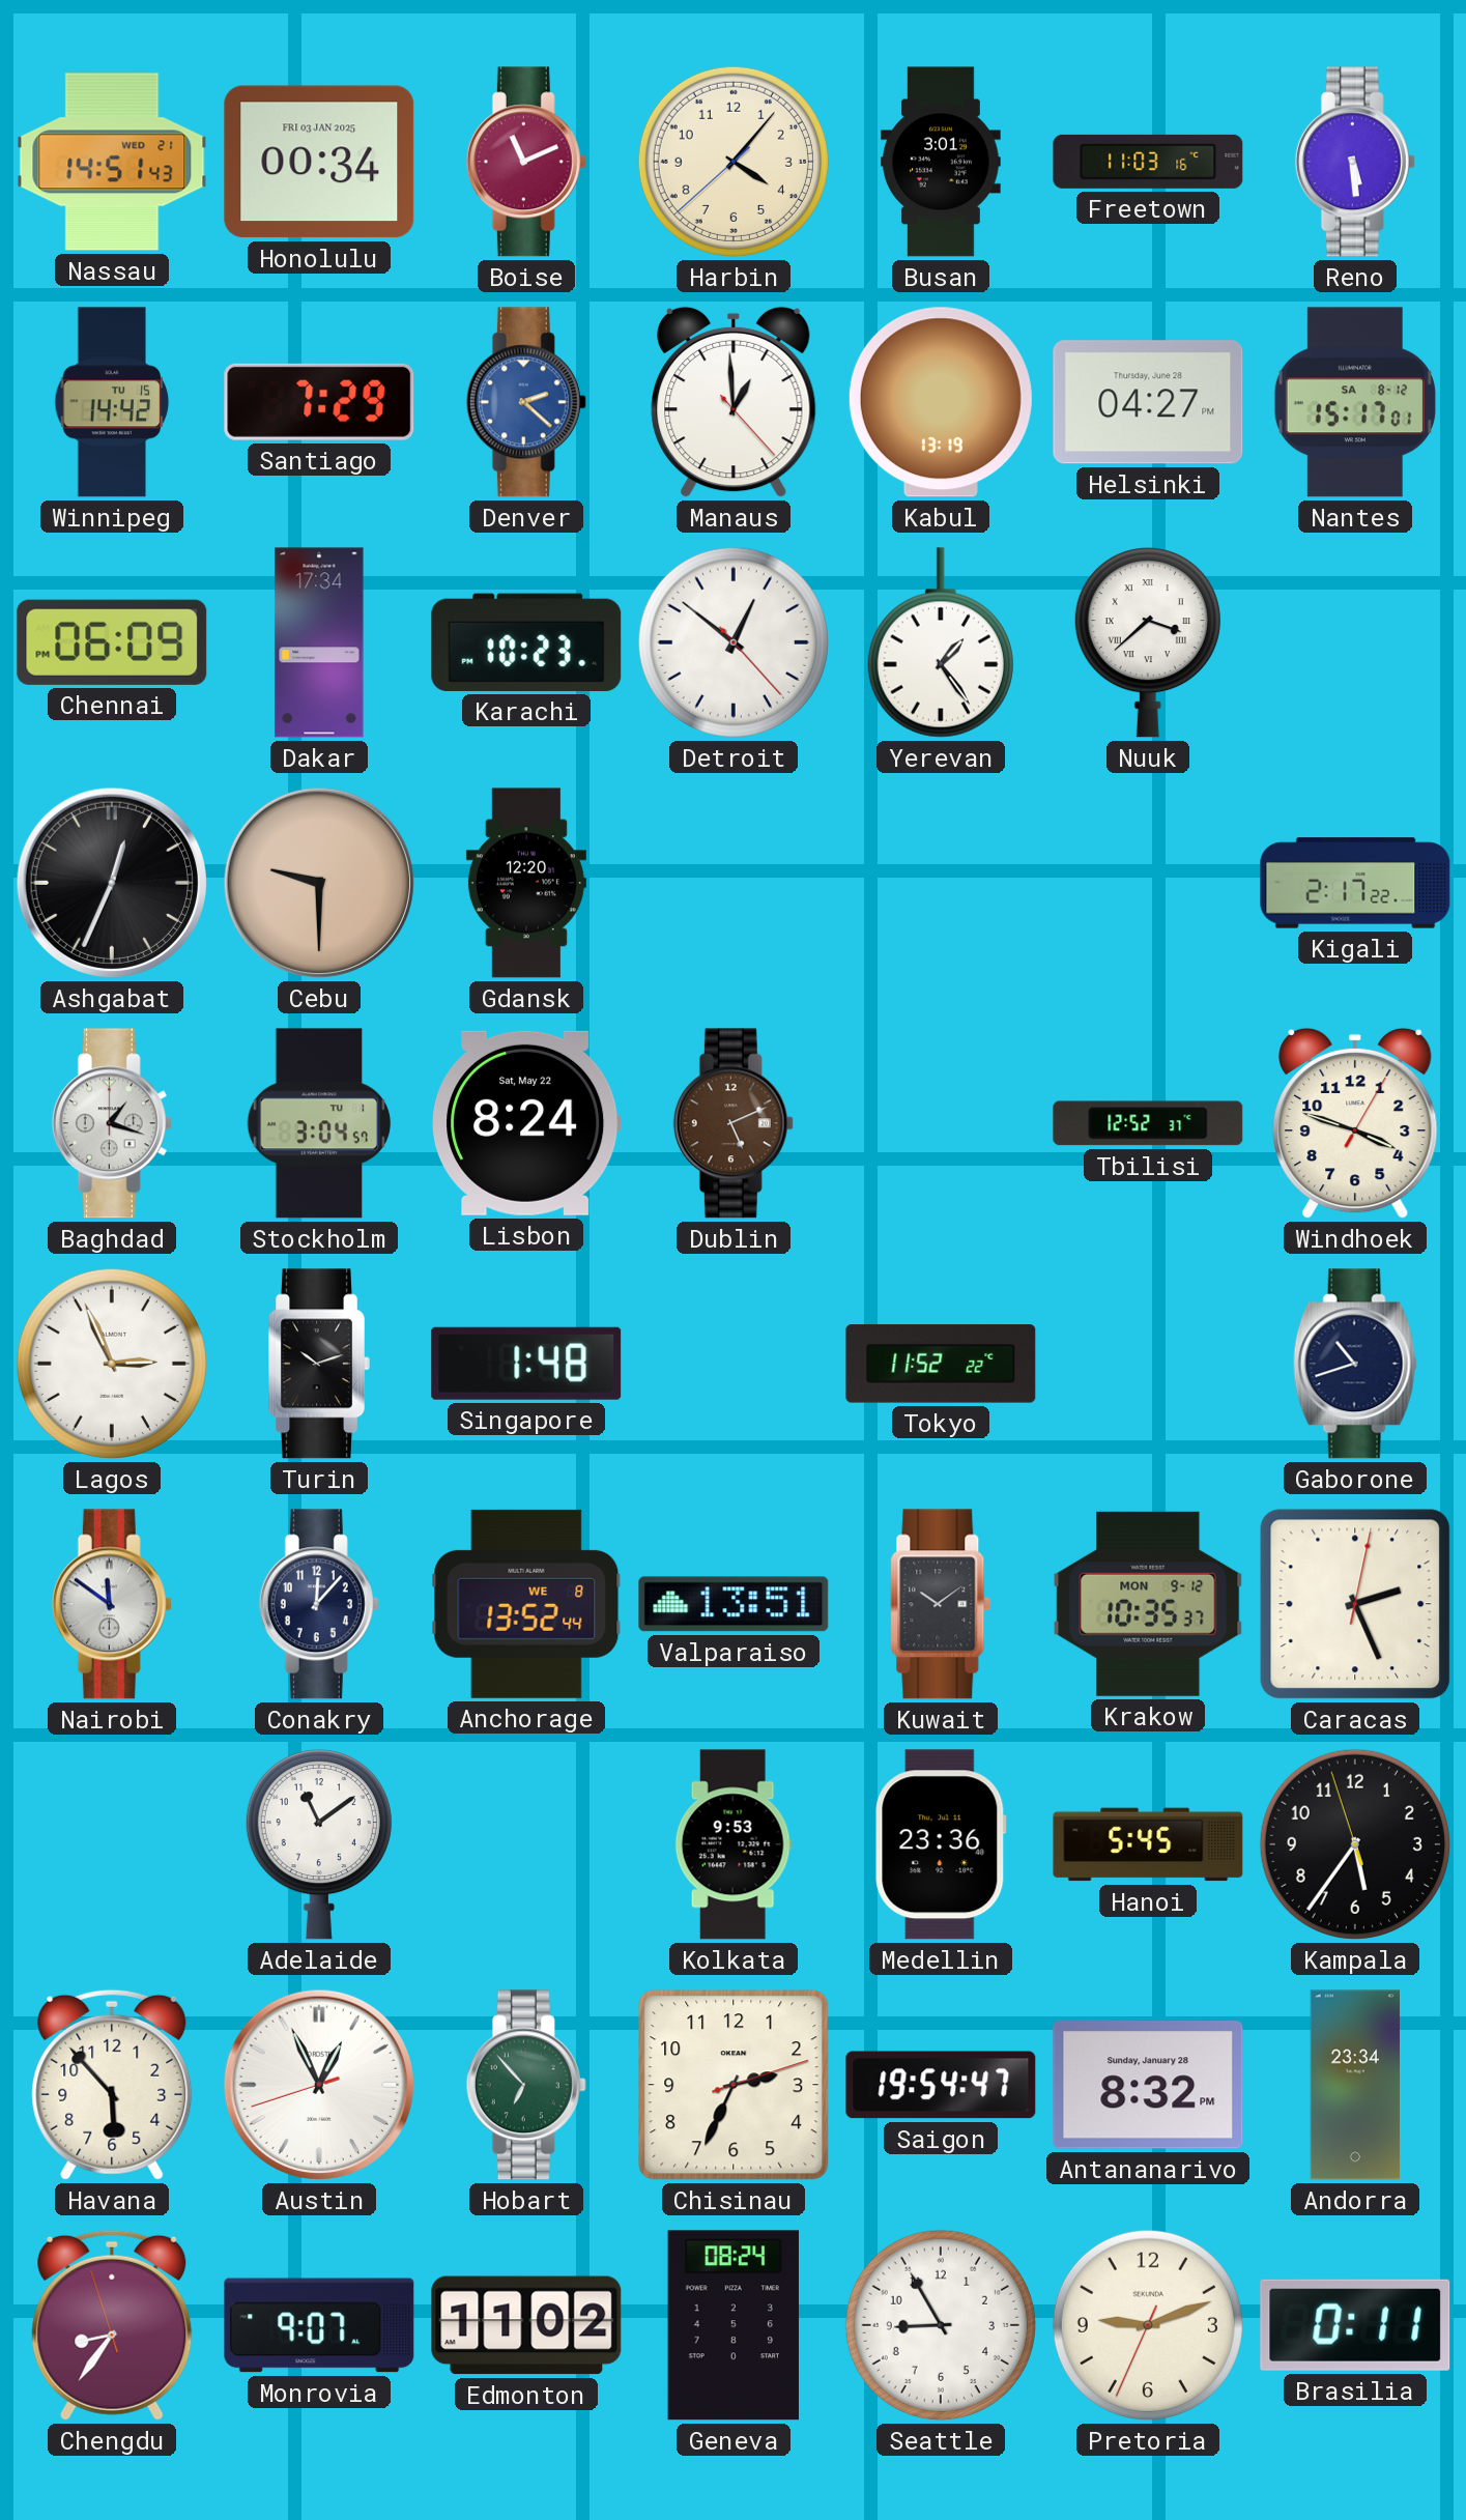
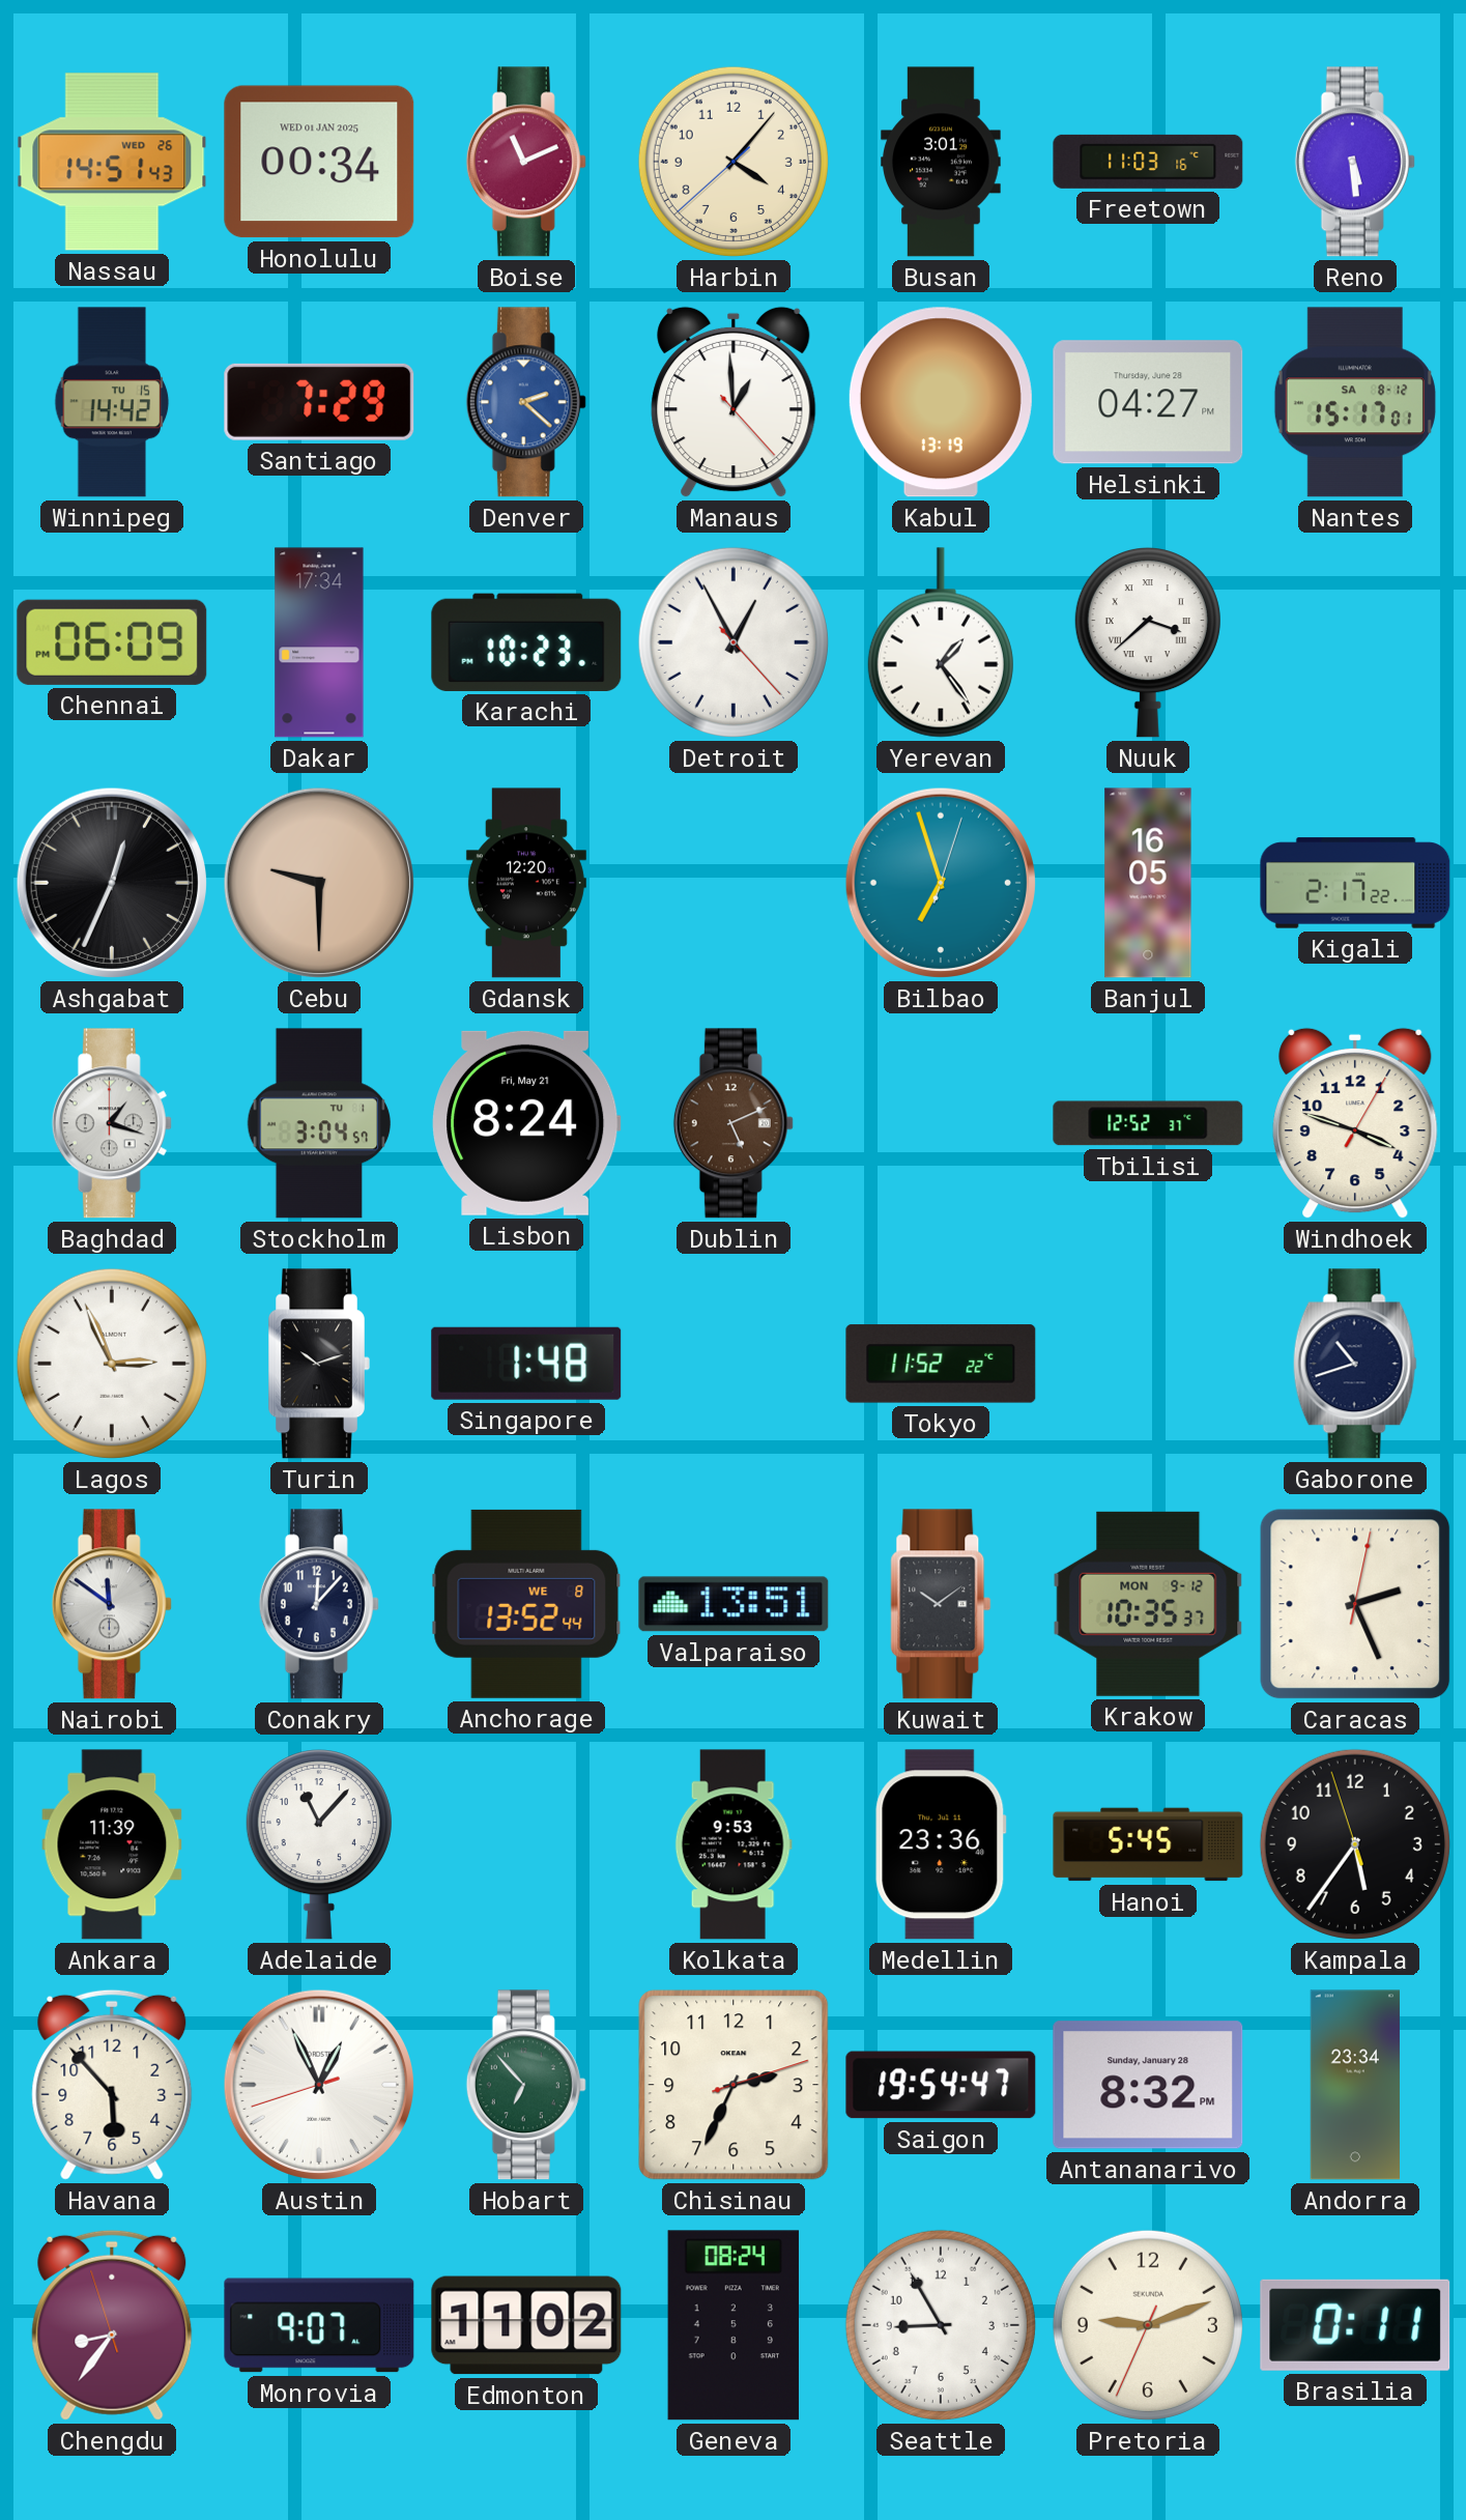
Nassau date: WED 21 -> WED 26
Honolulu date: FRI 03 JAN 2025 -> WED 01 JAN 2025
Detroit: 12:51 -> 12:55
Bilbao: none -> 6:57
Banjul: none -> 16:05
Lisbon date: Sat, May 22 -> Fri, May 21
Ankara: none -> 11:39
Adelaide: 11:09 -> 11:07
